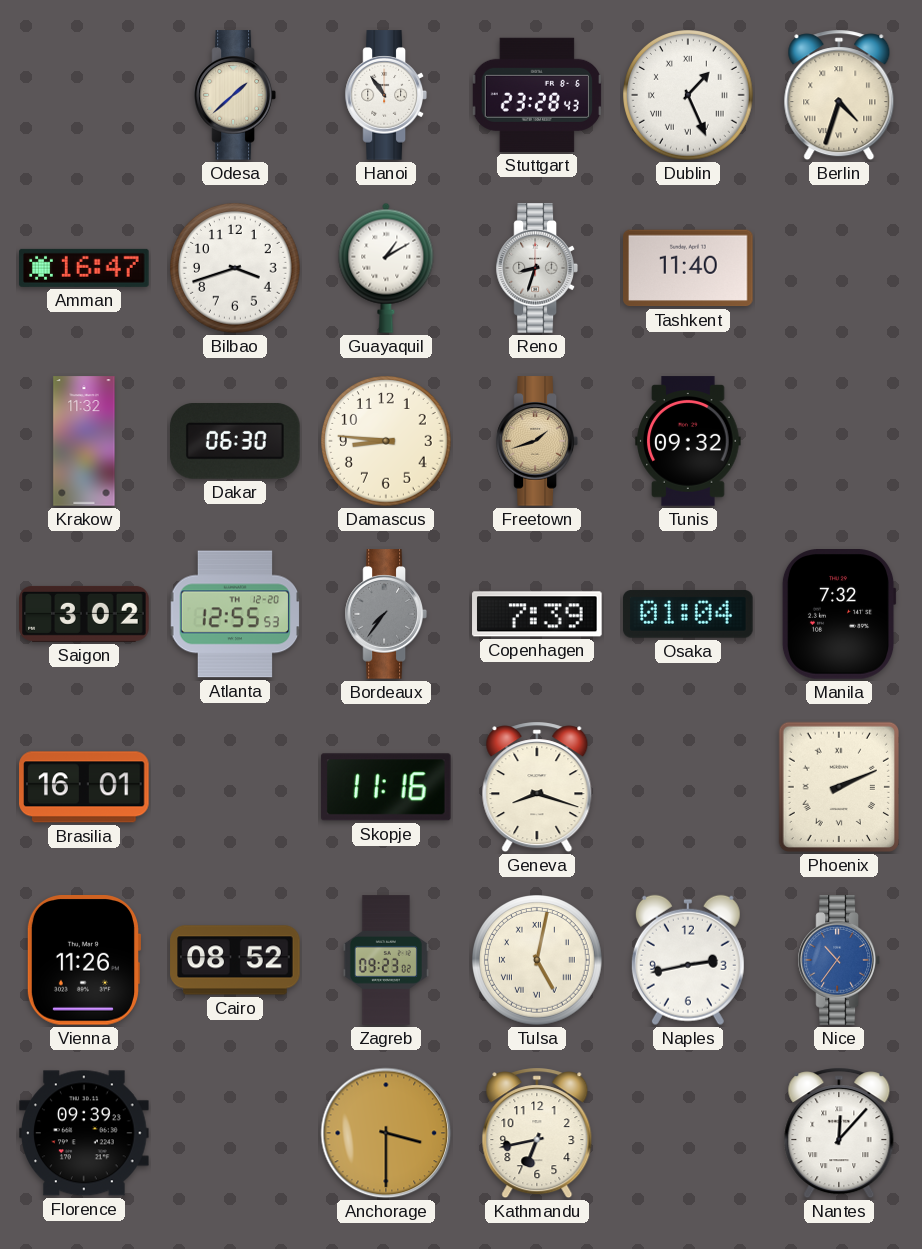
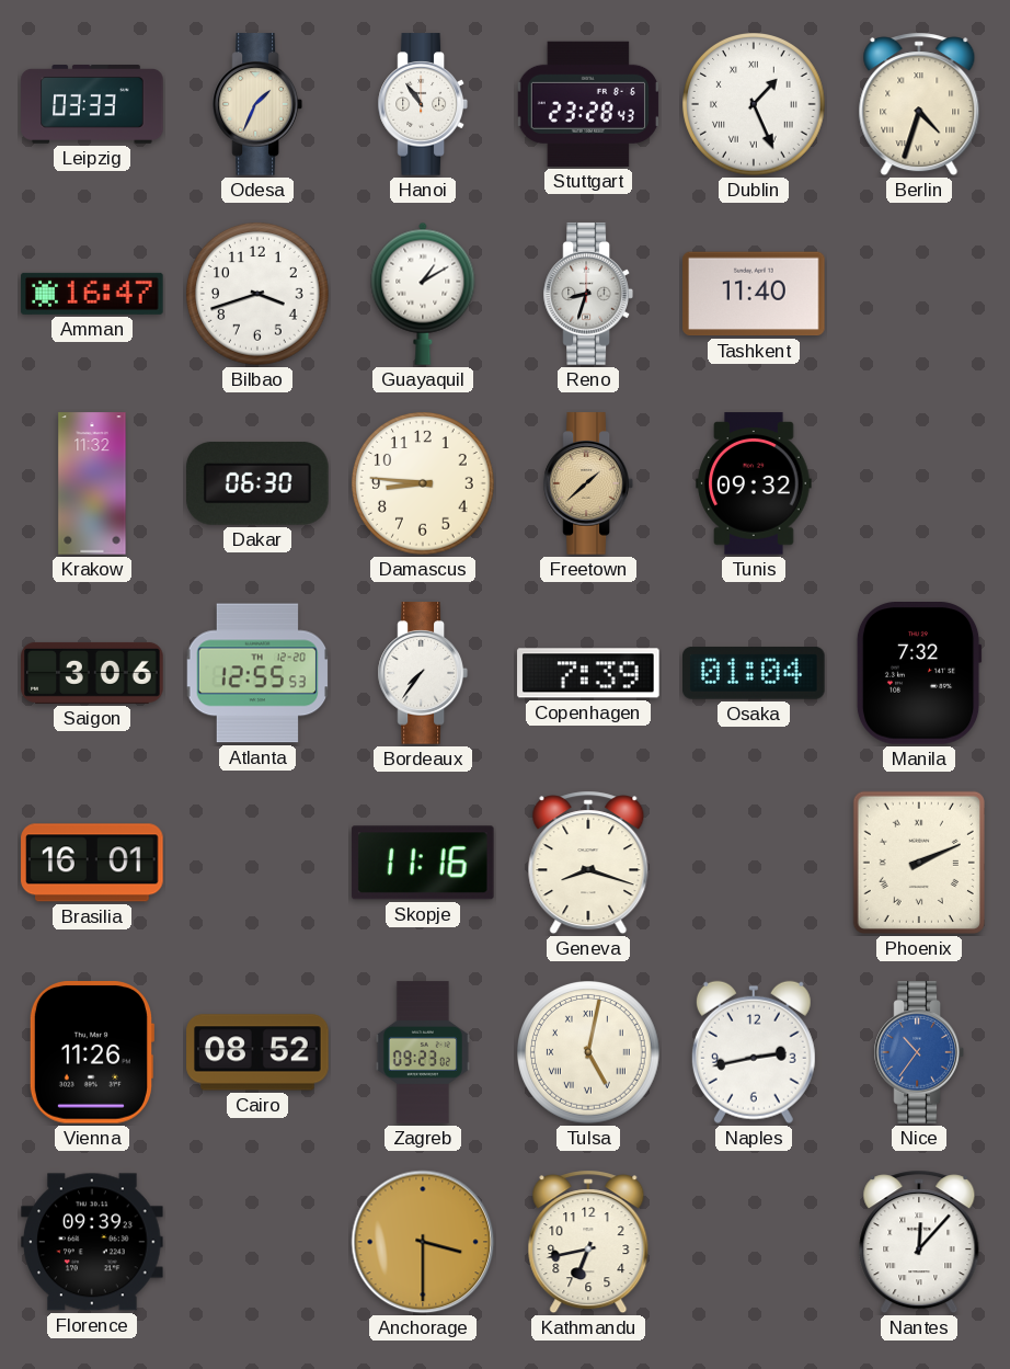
Leipzig: none -> 03:33
Odesa: 1:38 -> 1:34
Freetown: 1:42 -> 1:38
Saigon: 3:02 -> 3:06
Bordeaux dial: grey -> white
